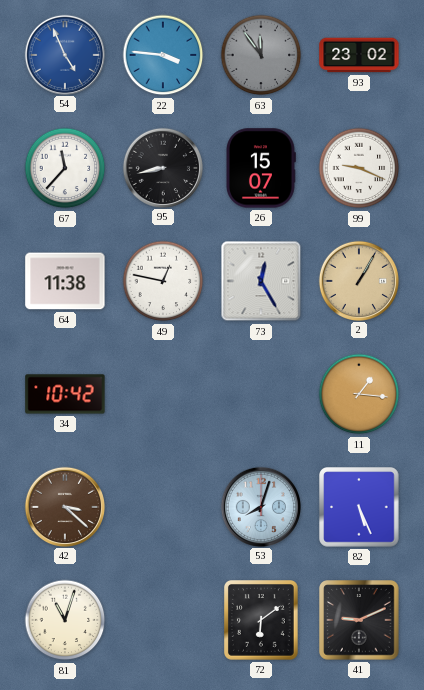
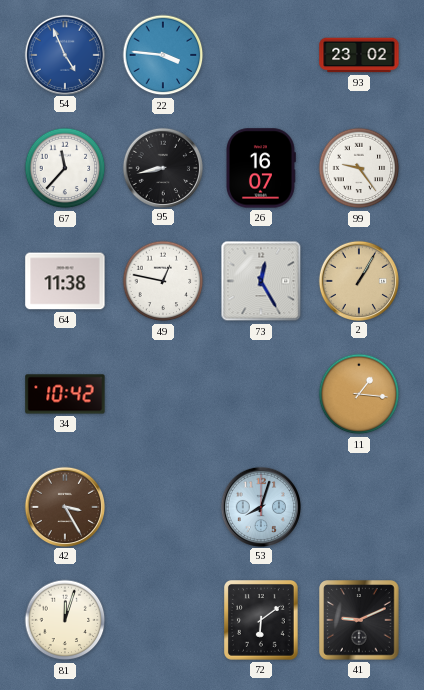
63: 11:54 -> none
26: 15:07 -> 16:07
99: 9:19 -> 9:24
42: 3:22 -> 3:25
82: 5:26 -> none
81: 11:03 -> 12:03
